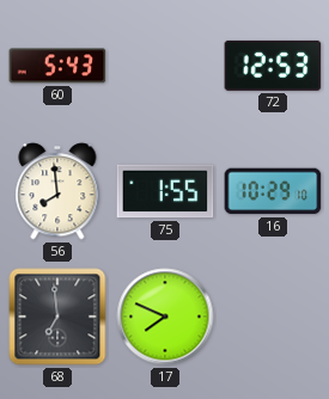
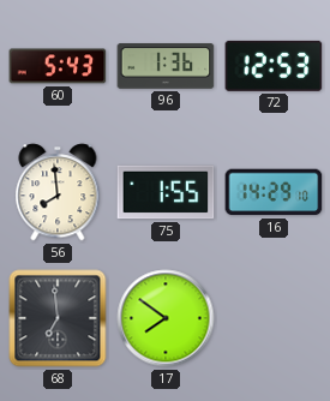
96: none -> 1:36
16: 10:29 -> 14:29
17: 7:49 -> 7:51
